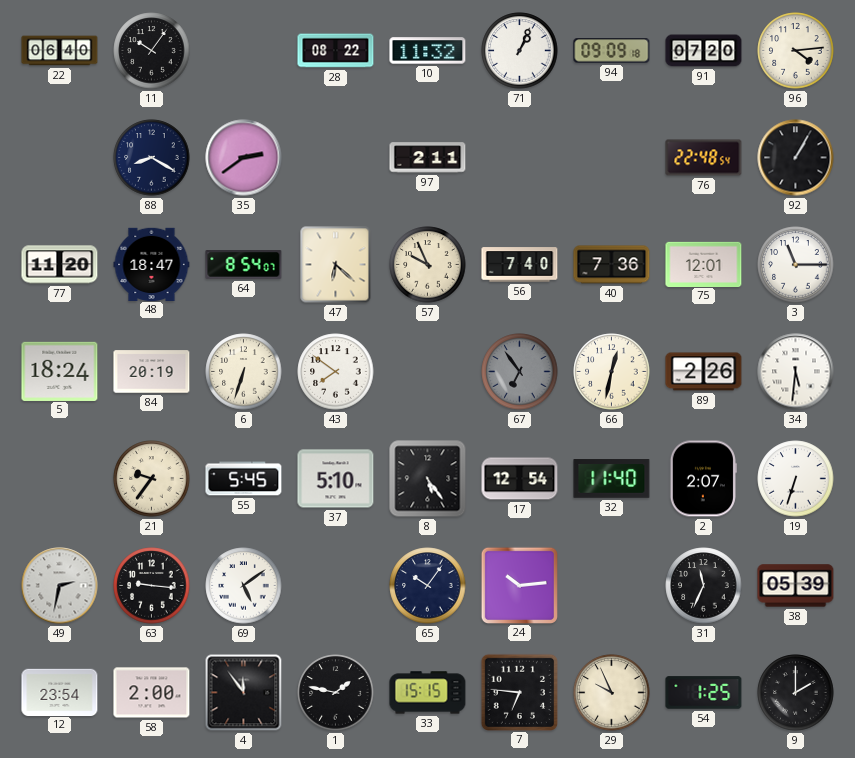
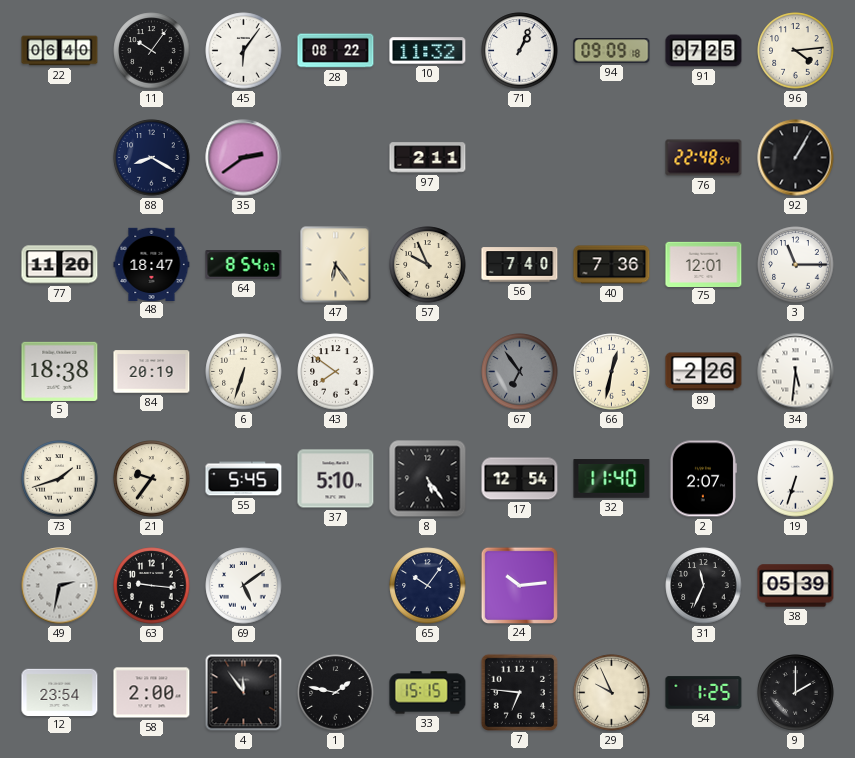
45: none -> 6:06
91: 07:20 -> 07:25
47: 6:22 -> 6:24
5: 18:24 -> 18:38
73: none -> 1:42
